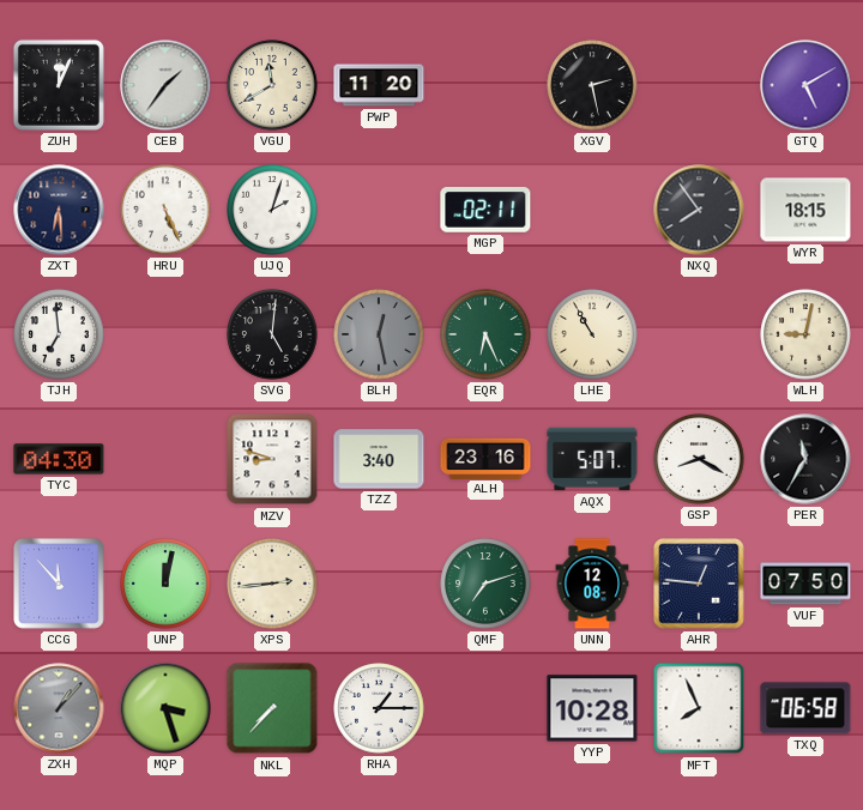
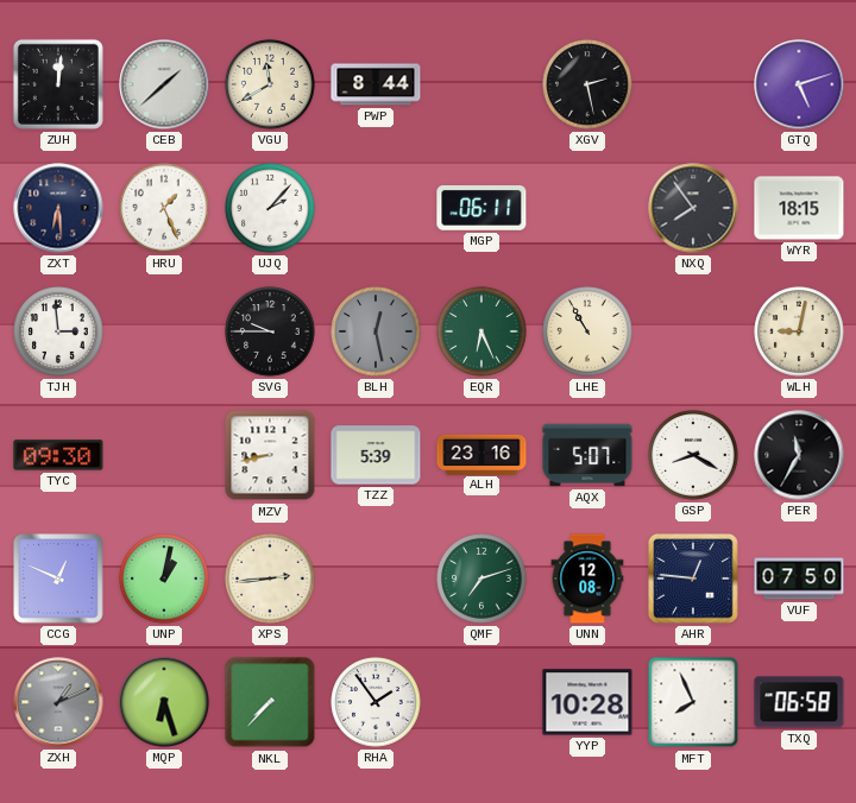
ZUH: 12:04 -> 12:01
CEB: 1:36 -> 1:38
PWP: 11:20 -> 8:44
GTQ: 5:10 -> 5:12
HRU: 5:26 -> 1:26
UJQ: 2:03 -> 2:07
MGP: 02:11 -> 06:11
TJH: 6:59 -> 2:59
SVG: 5:01 -> 9:45
TYC: 04:30 -> 09:30
MZV: 8:48 -> 8:43
TZZ: 3:40 -> 5:39
CCG: 11:53 -> 12:49
UNP: 12:02 -> 1:02
ZXH: 1:07 -> 1:11
MQP: 3:27 -> 6:27
RHA: 1:15 -> 1:54
